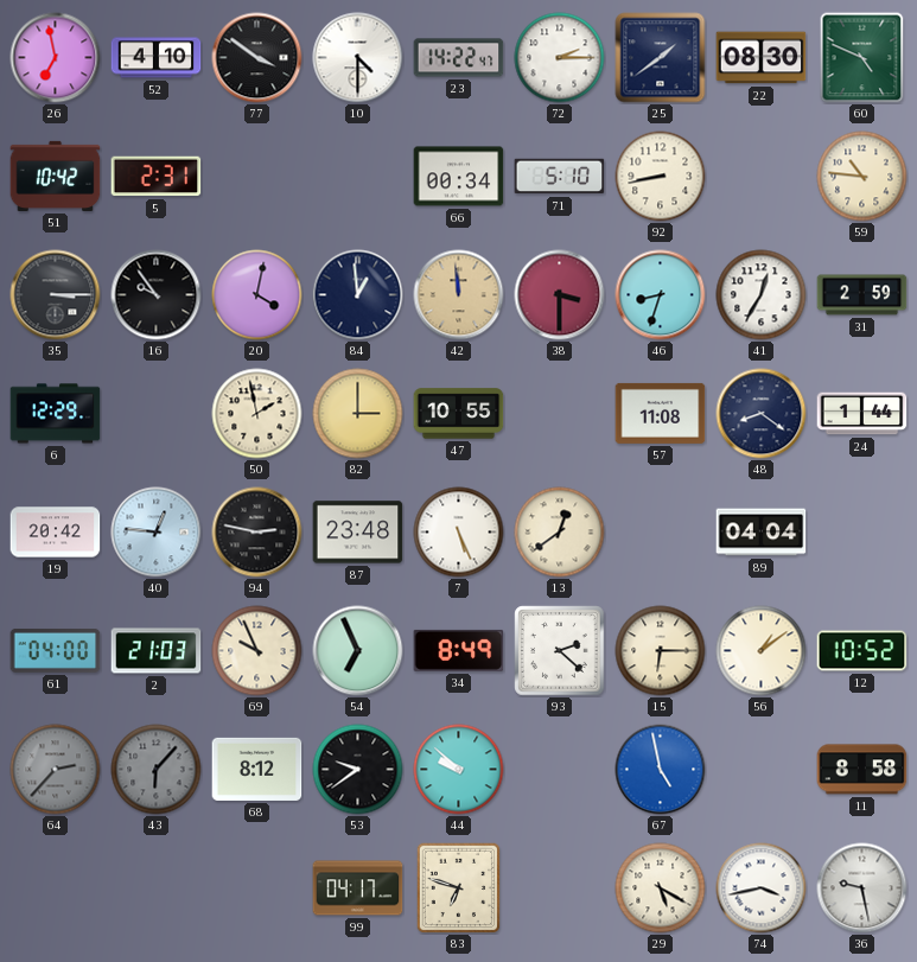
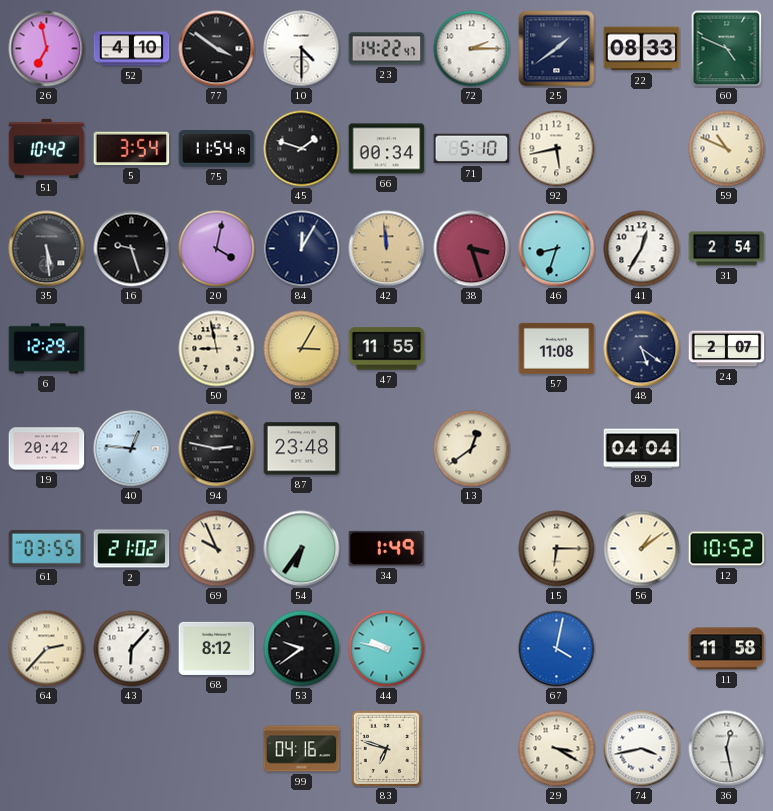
22: 08:30 -> 08:33
5: 2:31 -> 3:54
75: none -> 11:54
45: none -> 1:48
92: 8:43 -> 5:43
59: 10:46 -> 10:49
35: 3:15 -> 5:29
16: 9:54 -> 9:27
84: 12:59 -> 12:05
38: 3:30 -> 3:27
31: 2:59 -> 2:54
50: 1:58 -> 8:58
82: 3:00 -> 3:05
47: 10:55 -> 11:55
48: 8:21 -> 5:21
24: 1:44 -> 2:07
7: 5:26 -> none
61: 04:00 -> 03:55
2: 21:03 -> 21:02
54: 6:56 -> 6:36
34: 8:49 -> 1:49
93: 2:22 -> none
64 dial: grey -> cream
43 dial: grey -> white
44: 9:52 -> 9:47
67: 4:58 -> 4:02
11: 8:58 -> 11:58
99: 04:17 -> 04:16
29: 5:20 -> 3:20
36: 9:28 -> 12:28
